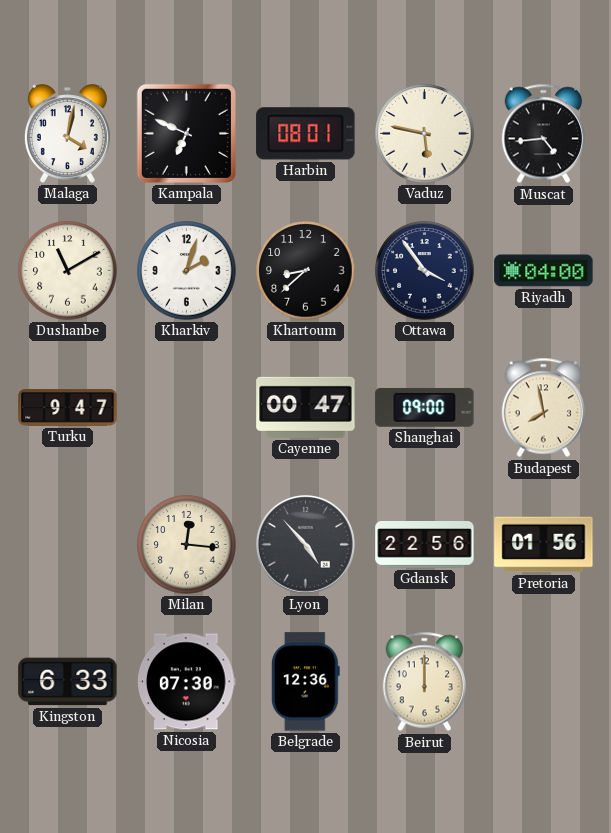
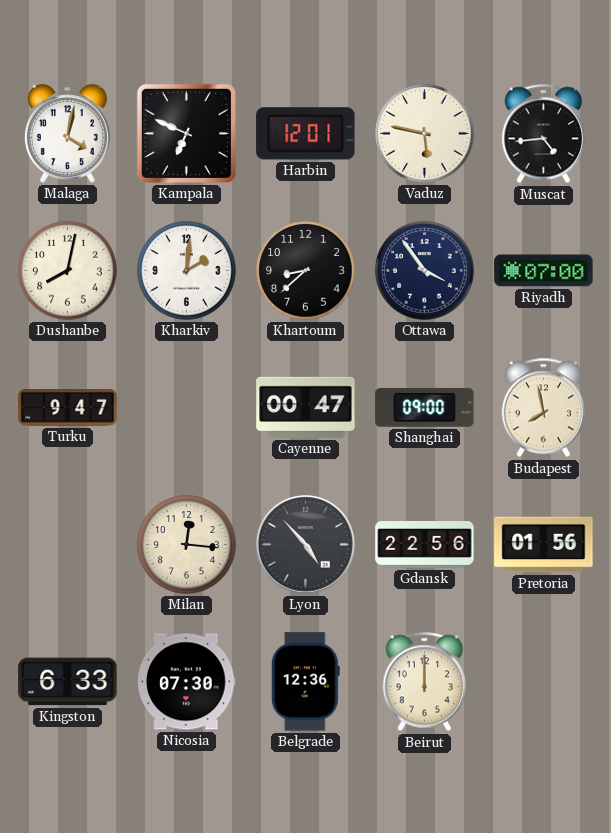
Harbin: 08:01 -> 12:01
Dushanbe: 11:10 -> 8:02
Kharkiv: 2:03 -> 2:01
Riyadh: 04:00 -> 07:00
